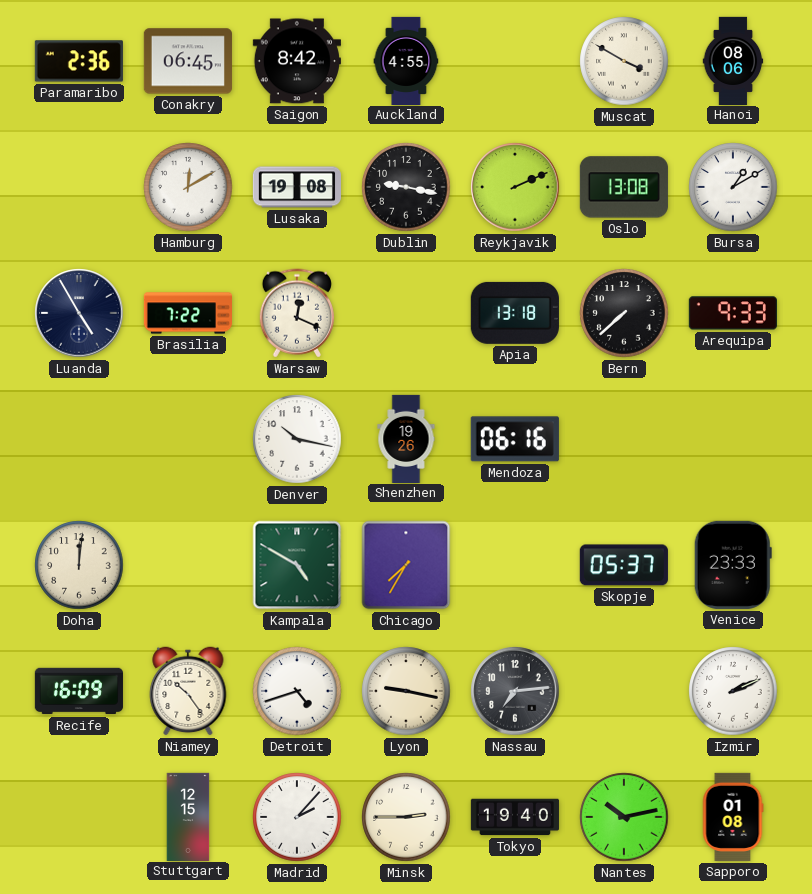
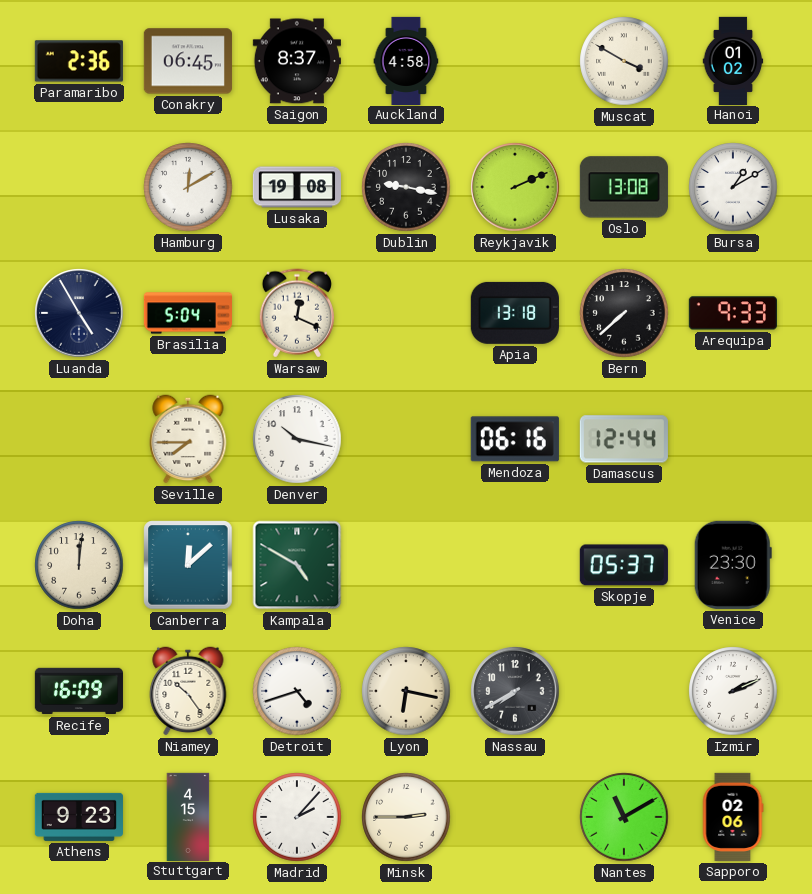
Saigon: 8:42 -> 8:37
Auckland: 4:55 -> 4:58
Hanoi: 08:06 -> 01:02
Brasilia: 7:22 -> 5:04
Seville: none -> 7:45
Shenzhen: 19:26 -> none
Damascus: none -> 12:44
Canberra: none -> 12:08
Chicago: 7:35 -> none
Venice: 23:33 -> 23:30
Lyon: 9:17 -> 6:17
Nassau: 7:14 -> 7:40
Athens: none -> 9:23
Stuttgart: 12:15 -> 4:15
Tokyo: 19:40 -> none
Nantes: 10:13 -> 11:10
Sapporo: 01:08 -> 02:06
